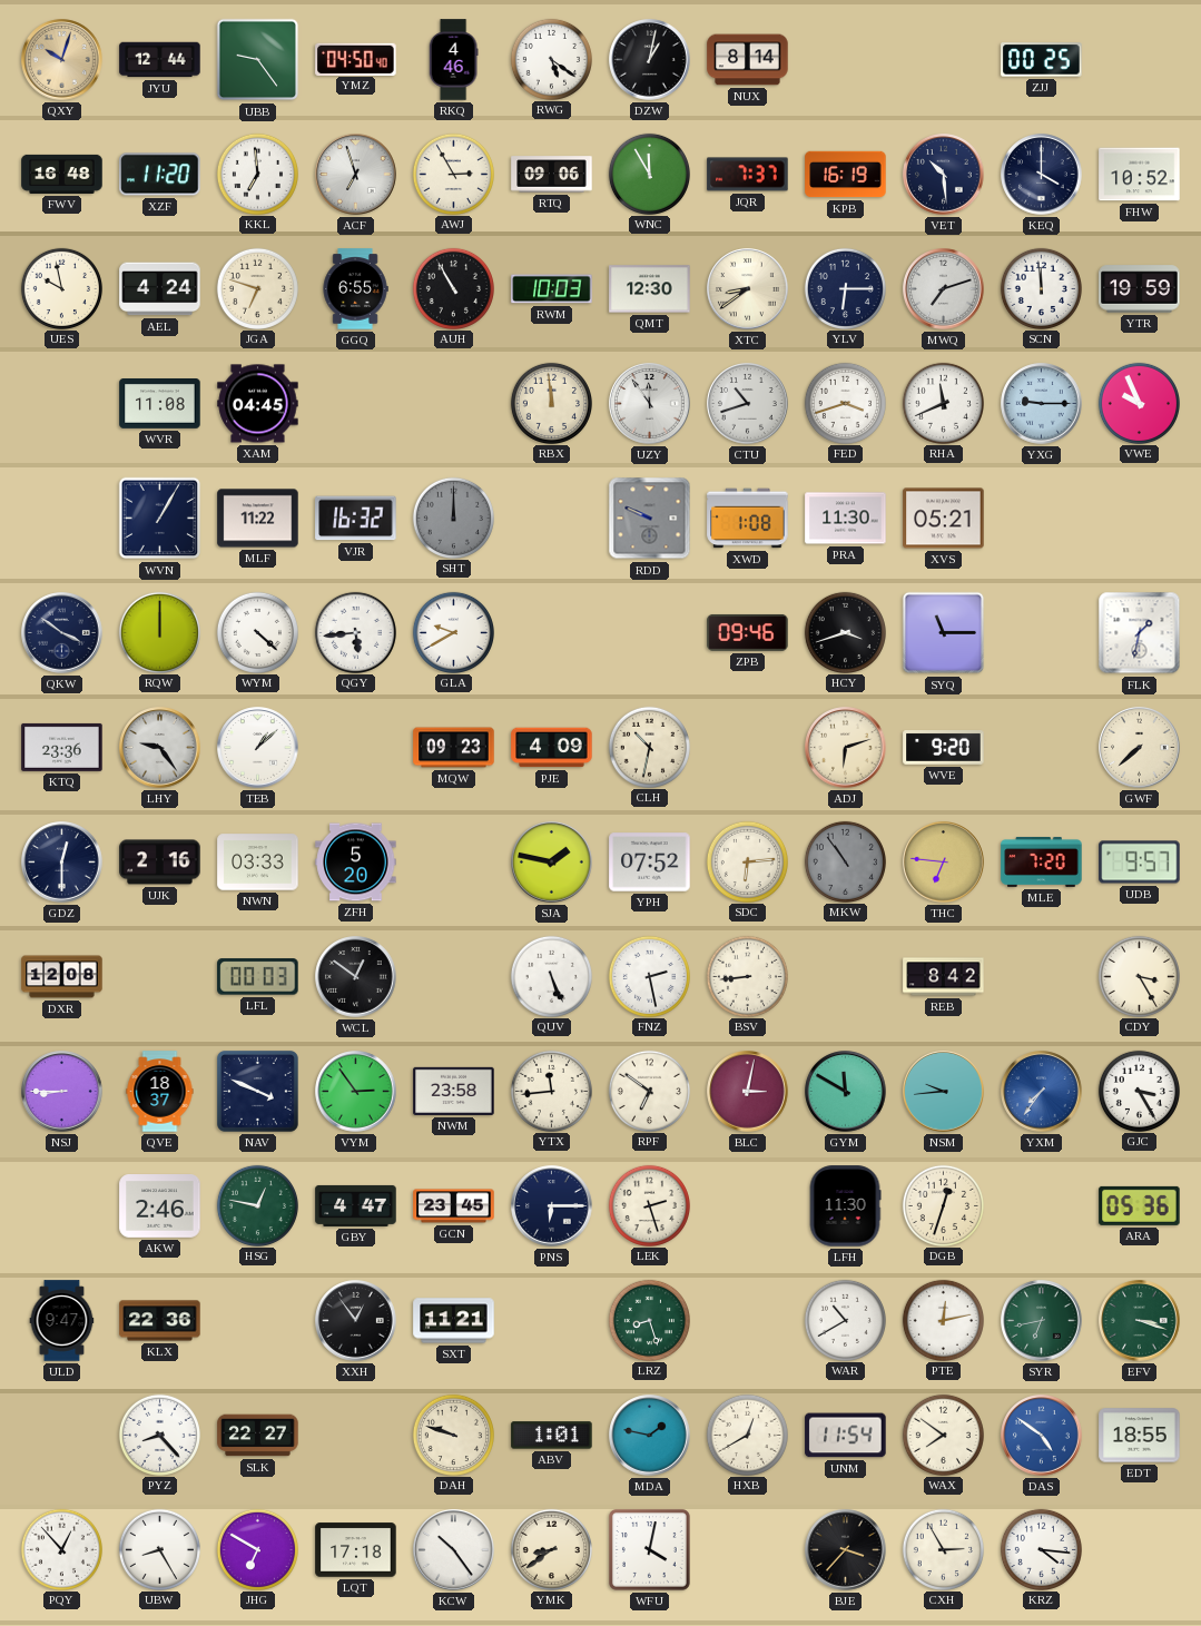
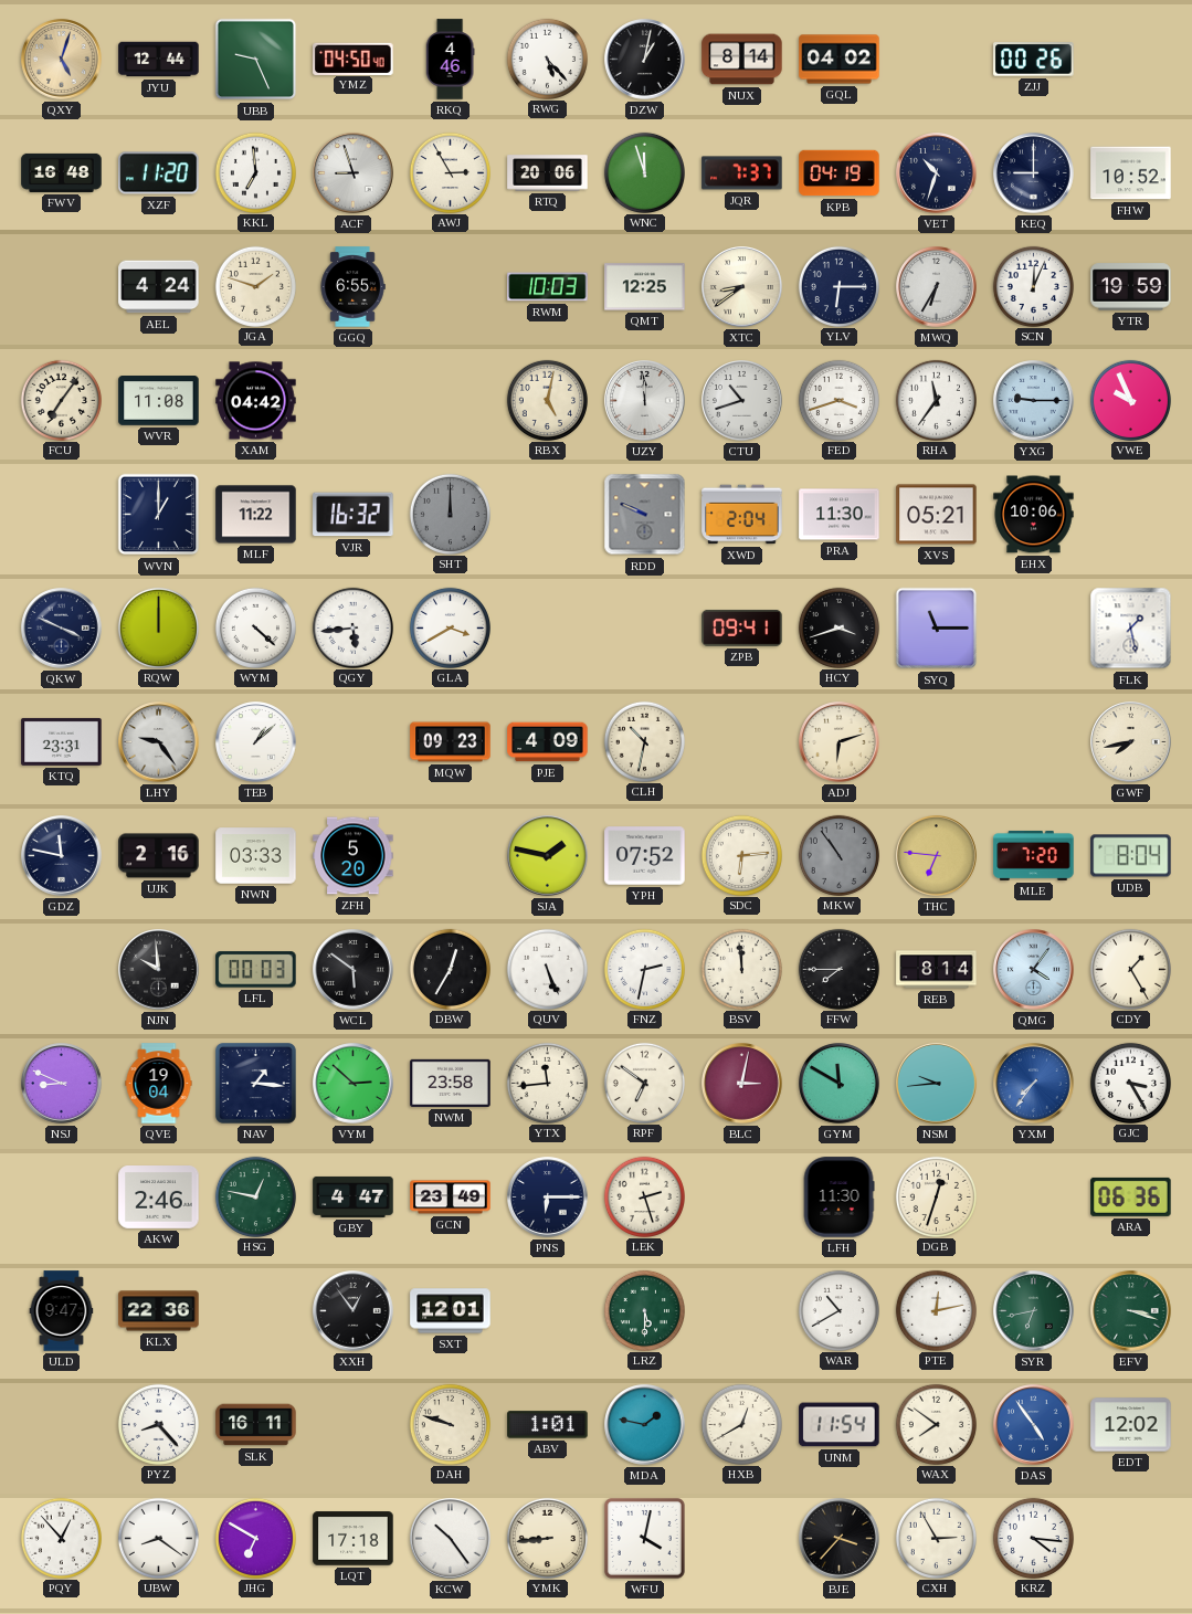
QXY: 10:03 -> 5:03
UBB: 9:24 -> 9:26
RWG: 5:21 -> 5:23
GQL: none -> 04:02
ZJJ: 00:25 -> 00:26
ACF: 6:57 -> 8:57
RTQ: 09:06 -> 20:06
WNC: 11:55 -> 11:57
KPB: 16:19 -> 04:19
VET: 10:29 -> 10:33
KEQ: 4:00 -> 9:00
UES: 9:58 -> none
JGA: 6:48 -> 1:48
AUH: 10:55 -> none
QMT: 12:30 -> 12:25
MWQ: 7:12 -> 6:35
SCN: 11:59 -> 12:04
FCU: none -> 7:06
XAM: 04:45 -> 04:42
RBX: 11:59 -> 5:02
UZY: 11:54 -> 11:59
RHA: 11:41 -> 11:36
WVN: 1:05 -> 1:00
XWD: 1:08 -> 2:04
EHX: none -> 10:06
QKW: 3:51 -> 3:49
GLA: 9:40 -> 3:40
ZPB: 09:46 -> 09:41
FLK: 1:32 -> 1:28
KTQ: 23:36 -> 23:31
WVE: 9:20 -> none
GWF: 7:38 -> 7:43
GDZ: 12:30 -> 11:47
UDB: 9:57 -> 8:04
DXR: 12:08 -> none
NJN: none -> 9:59
WCL: 12:51 -> 5:51
DBW: none -> 12:35
FNZ: 2:28 -> 2:32
BSV: 8:44 -> 11:59
FFW: none -> 7:45
REB: 8:42 -> 8:14
QMG: none -> 4:06
CDY: 3:25 -> 1:25
NSJ: 8:45 -> 8:49
QVE: 18:37 -> 19:04
NAV: 3:49 -> 1:16
VYM: 2:54 -> 2:52
GCN: 23:45 -> 23:49
ARA: 05:36 -> 06:36
SXT: 11:21 -> 12:01
LRZ: 8:27 -> 5:30
SLK: 22:27 -> 16:11
DAS: 4:51 -> 4:54
EDT: 18:55 -> 12:02
UBW: 8:25 -> 8:21
YMK: 8:39 -> 8:44
